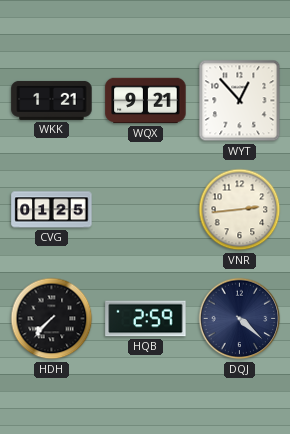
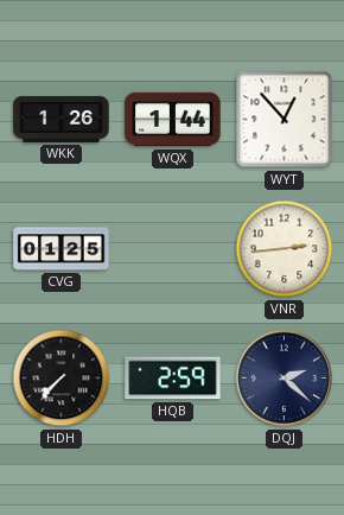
WKK: 1:21 -> 1:26
WQX: 9:21 -> 1:44
DQJ: 4:22 -> 2:22
